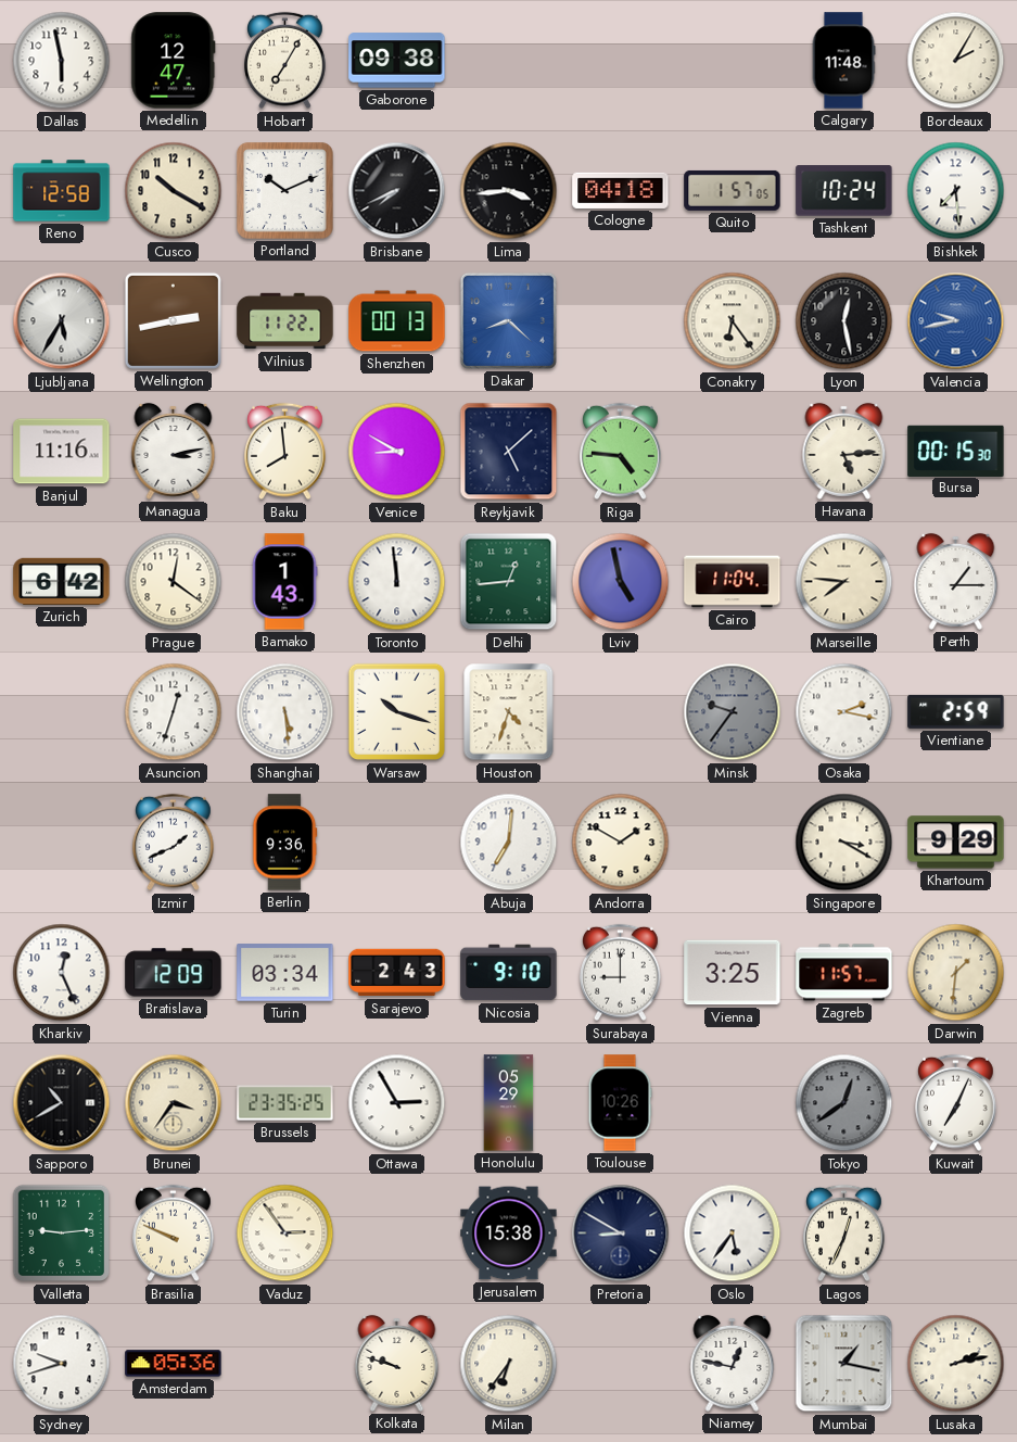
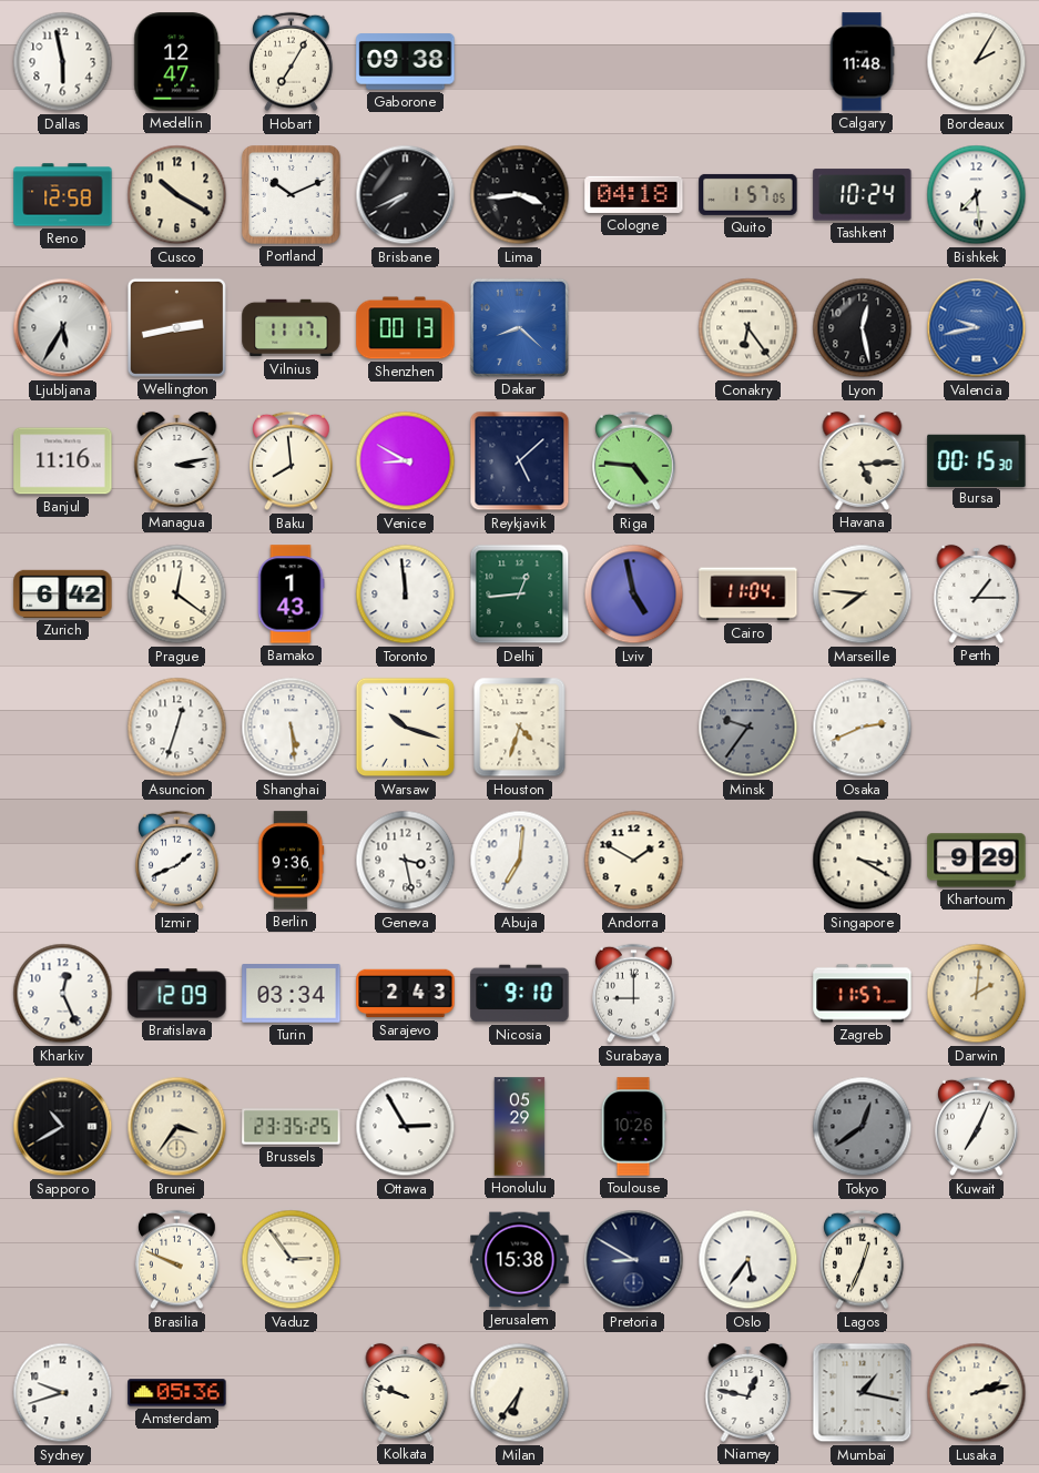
Vilnius: 11:22 -> 11:17
Osaka: 2:17 -> 2:41
Vientiane: 2:59 -> none
Geneva: none -> 3:28
Vienna: 3:25 -> none
Darwin: 1:31 -> 2:01
Valletta: 9:14 -> none
